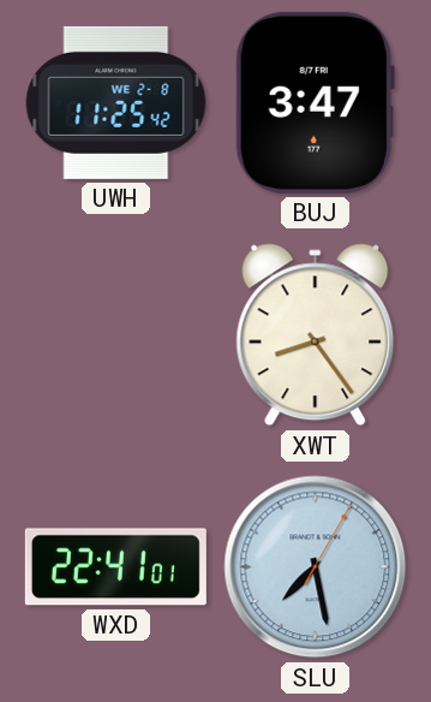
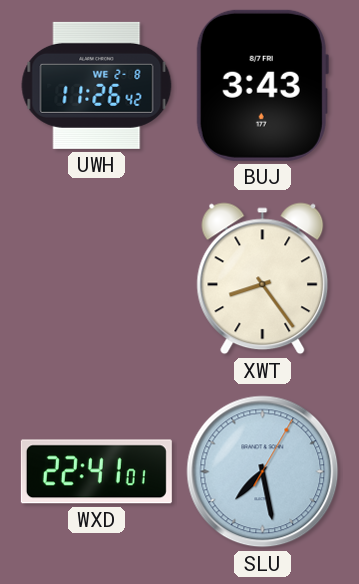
UWH: 11:25 -> 11:26
BUJ: 3:47 -> 3:43
